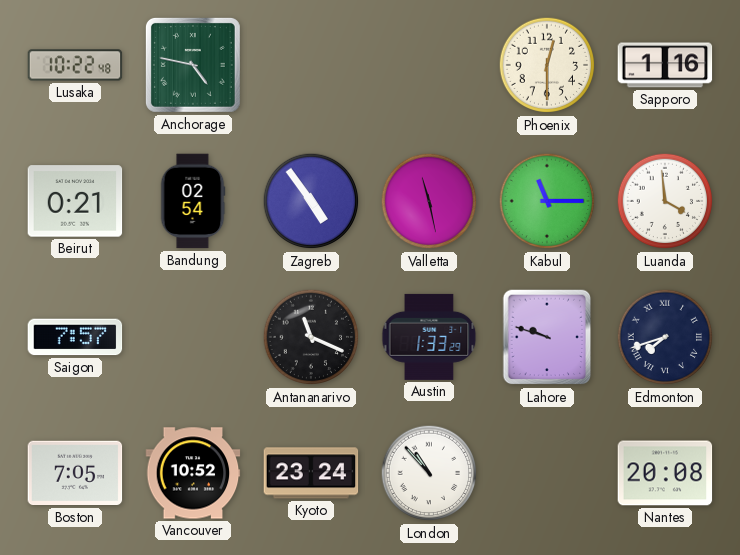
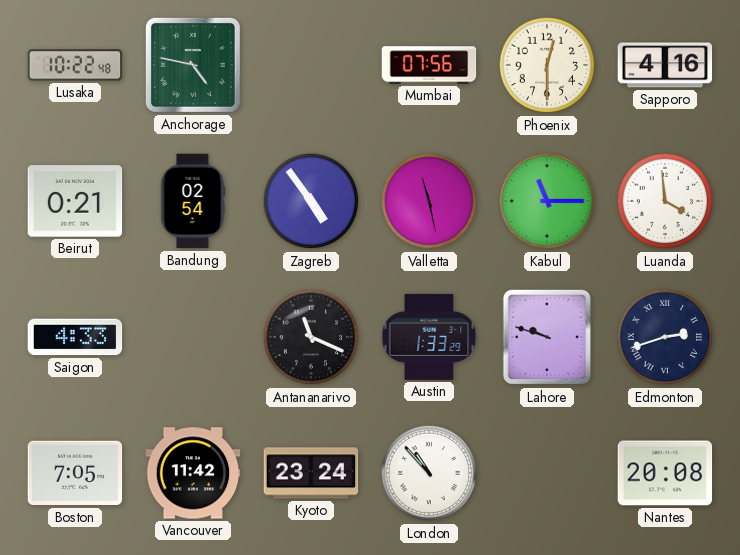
Mumbai: none -> 07:56
Sapporo: 1:16 -> 4:16
Saigon: 7:57 -> 4:33
Edmonton: 7:42 -> 2:42
Vancouver: 10:52 -> 11:42
